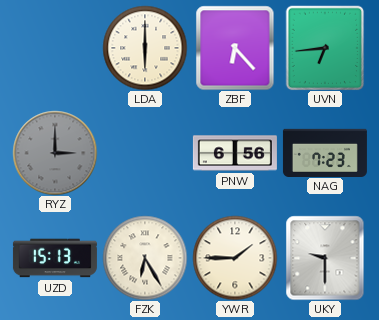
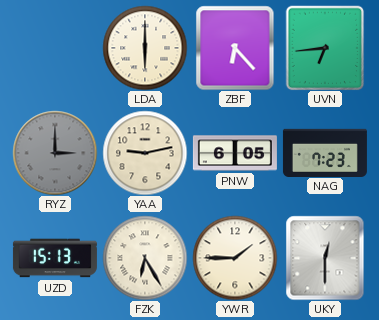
YAA: none -> 9:13
PNW: 6:56 -> 6:05
UKY: 9:30 -> 12:30
